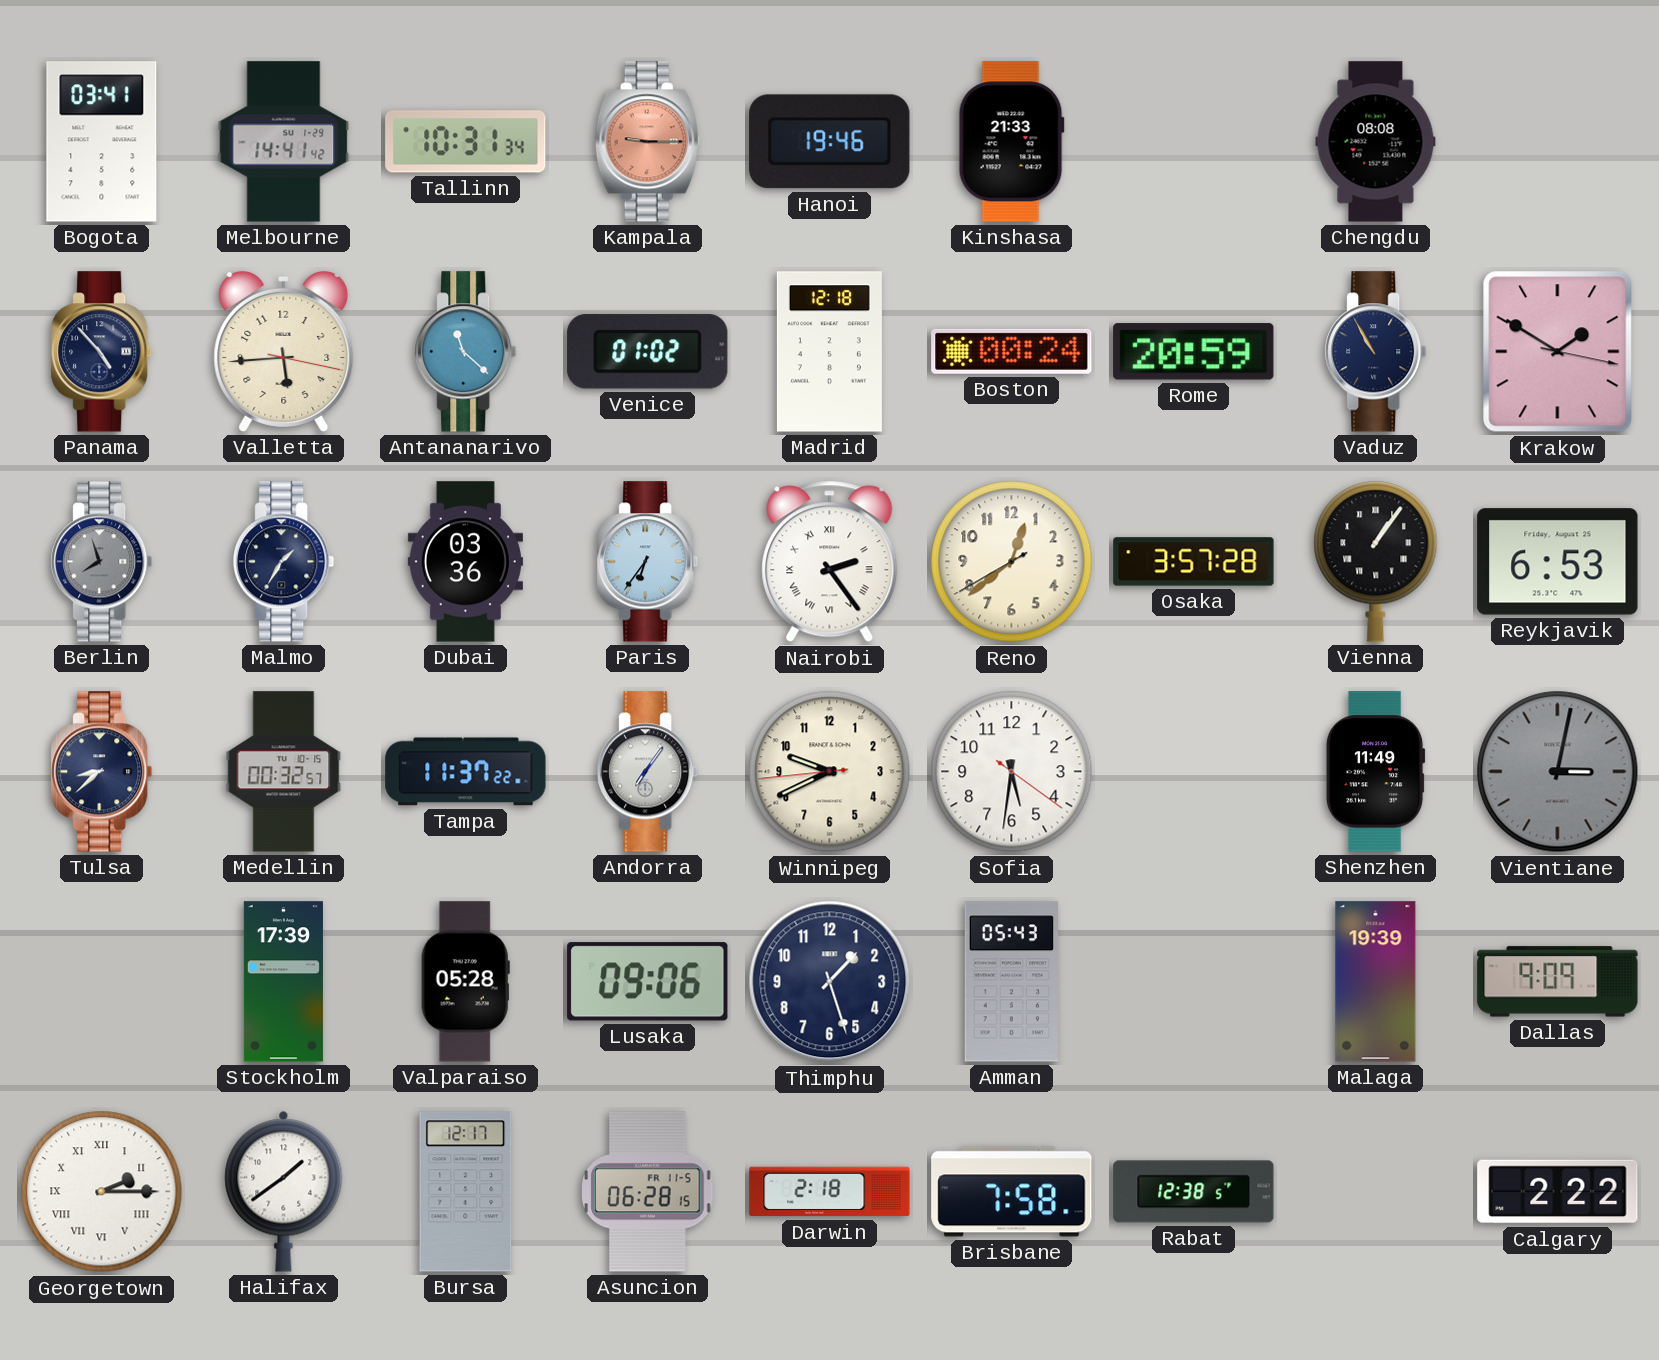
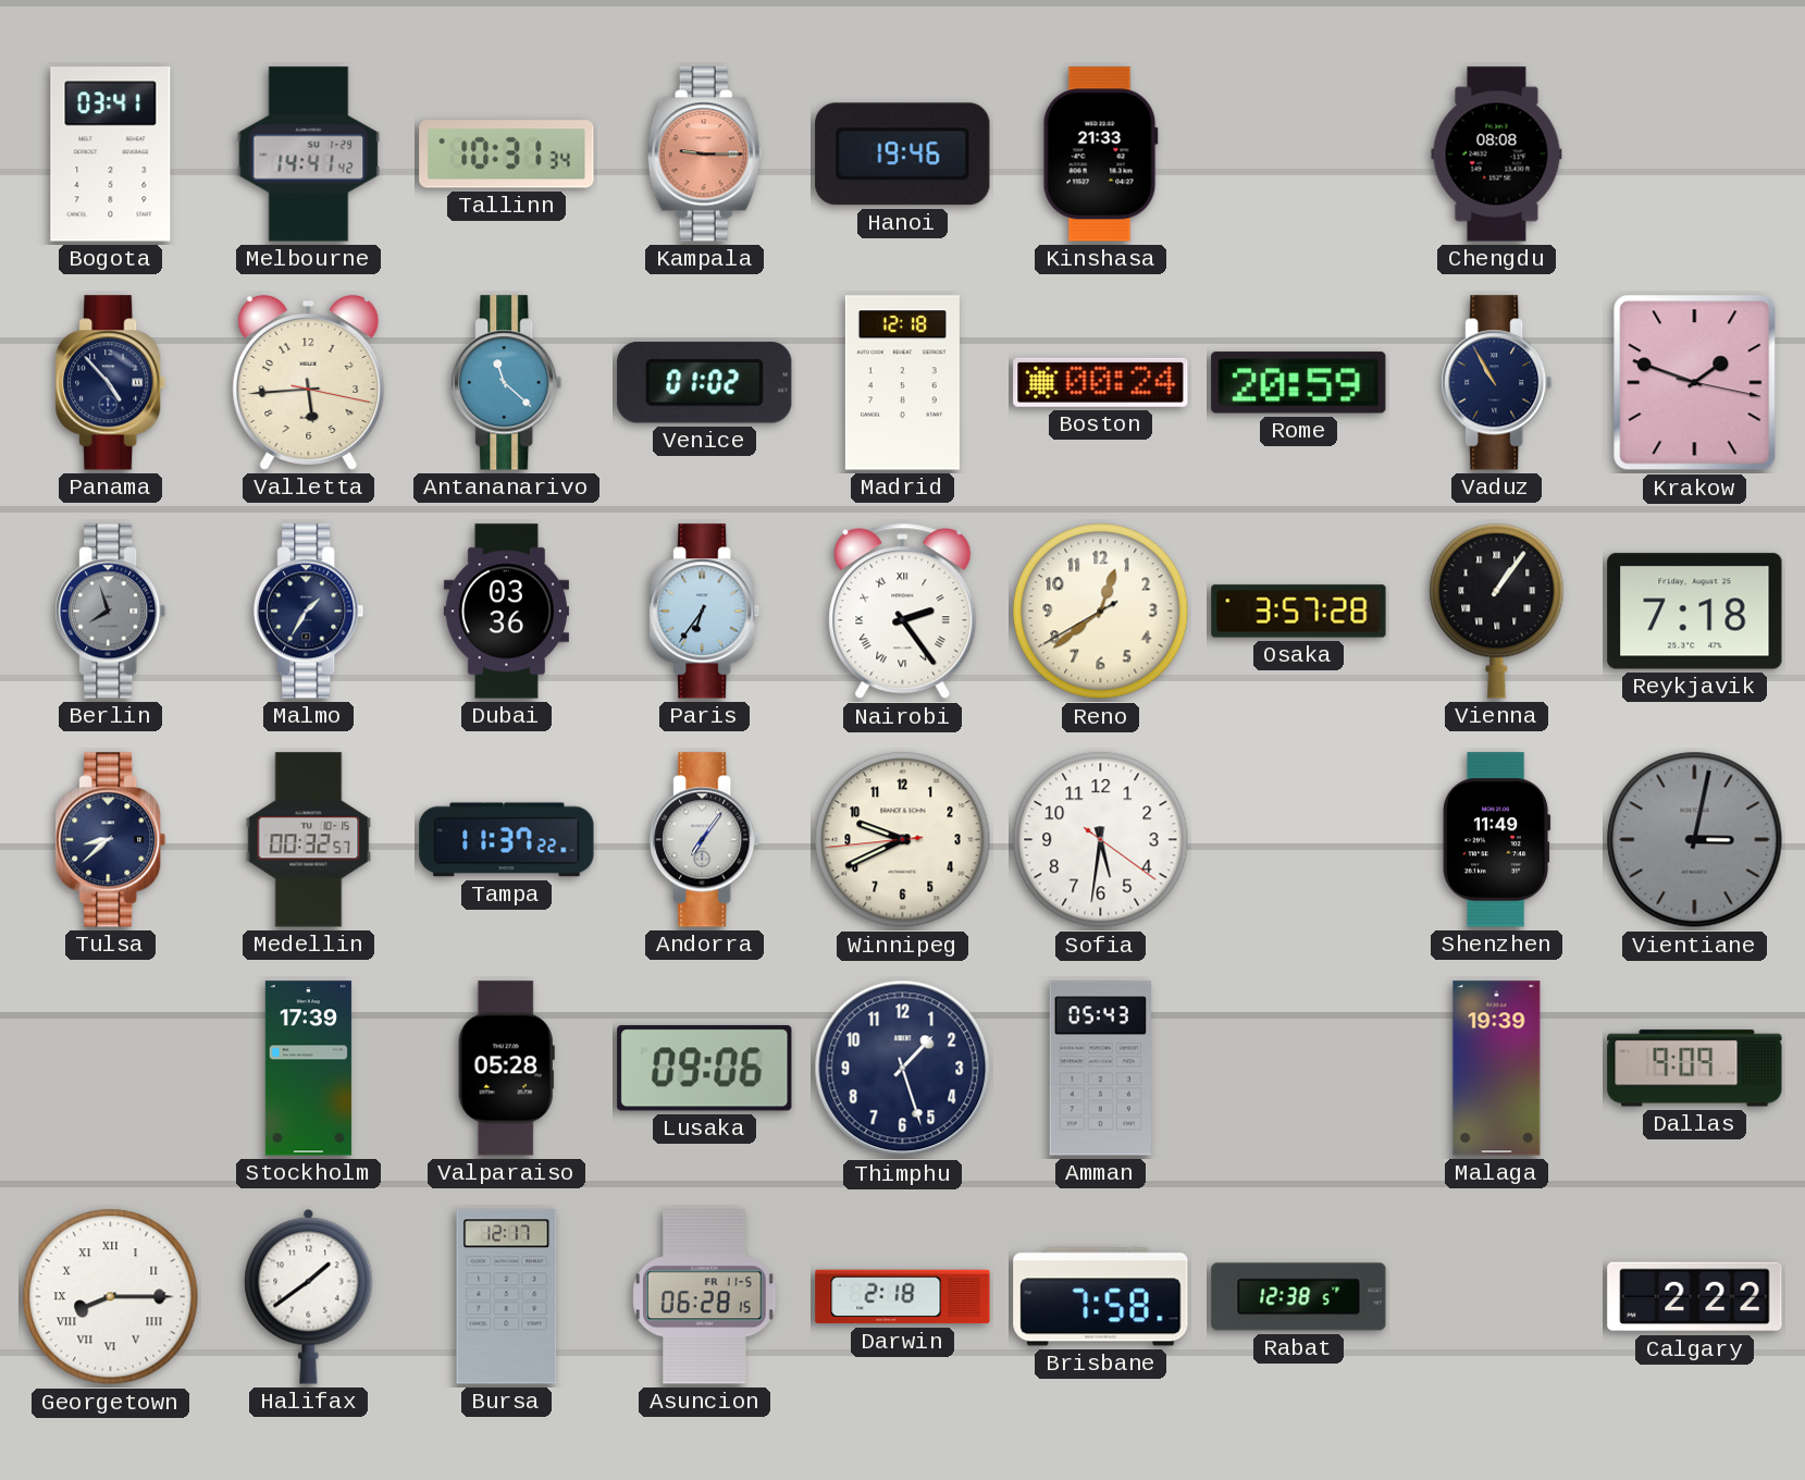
Krakow: 1:50 -> 1:48
Reykjavik: 6:53 -> 7:18
Georgetown: 2:15 -> 8:15
